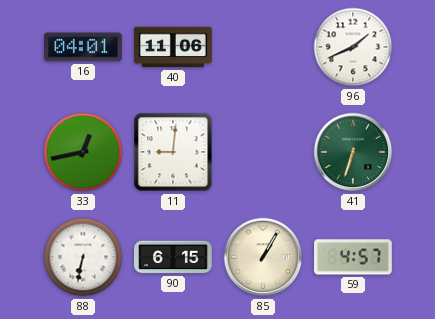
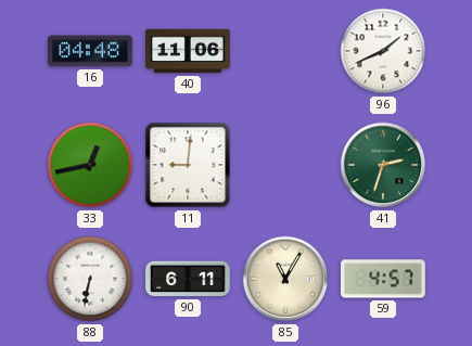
16: 04:01 -> 04:48
41: 6:33 -> 2:33
90: 6:15 -> 6:11
85: 1:05 -> 11:05
